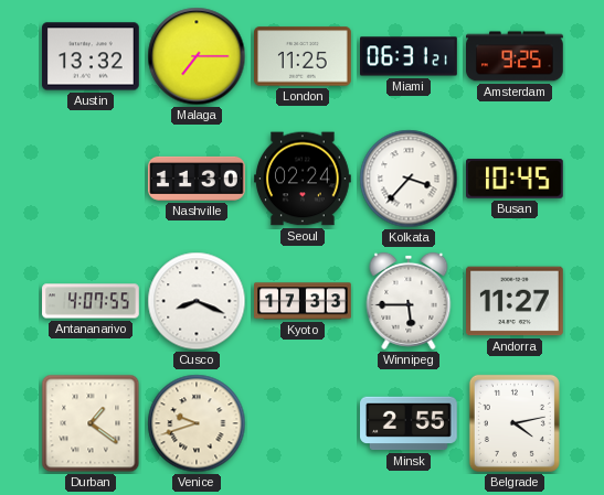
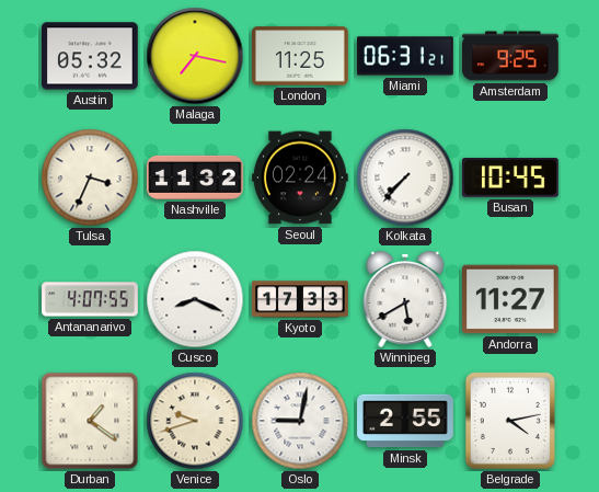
Austin: 13:32 -> 05:32
Malaga: 7:15 -> 7:17
Tulsa: none -> 3:34
Nashville: 11:30 -> 11:32
Kolkata: 3:37 -> 7:37
Winnipeg: 5:45 -> 5:40
Oslo: none -> 9:02
